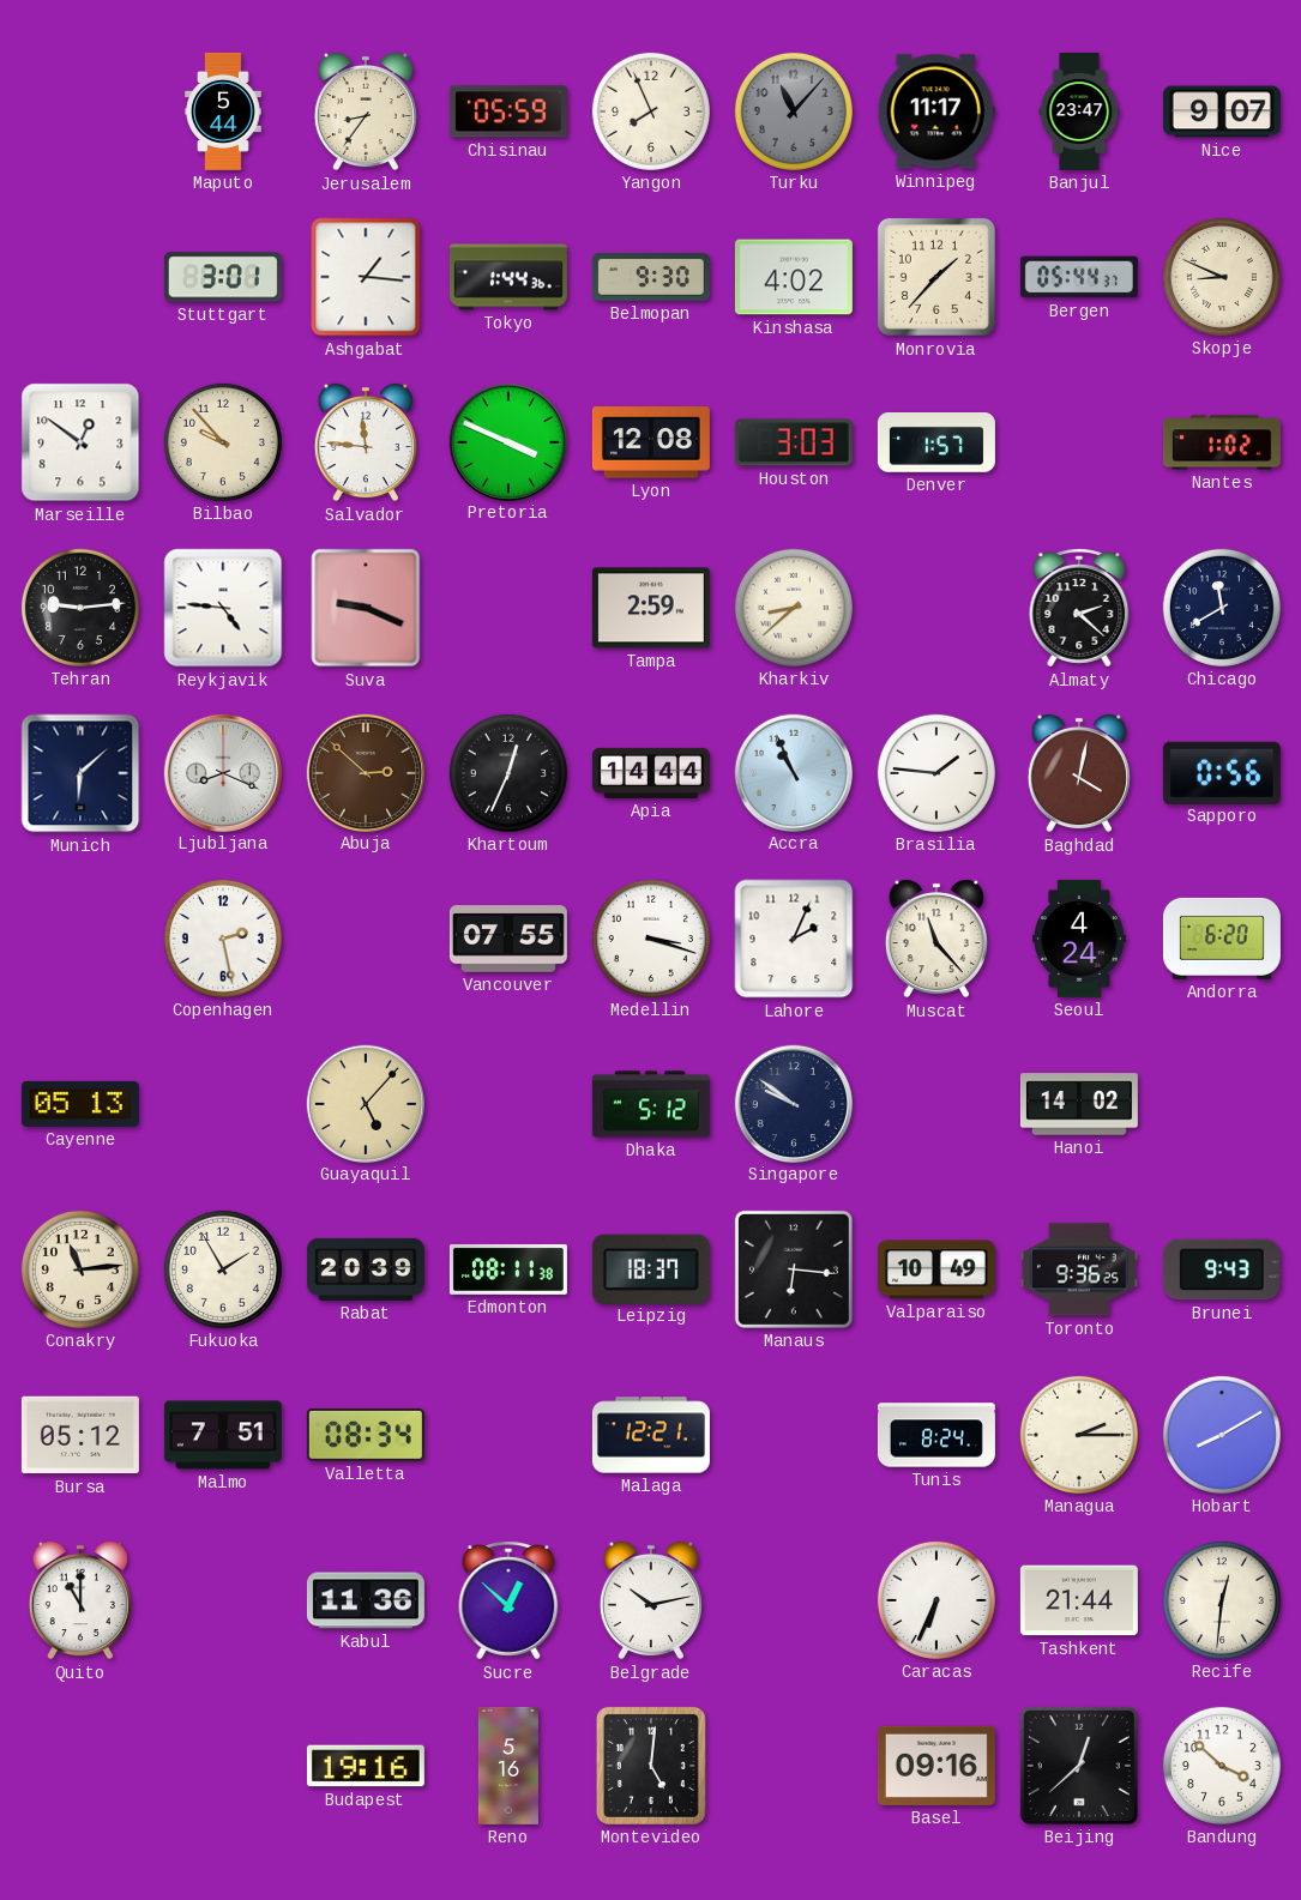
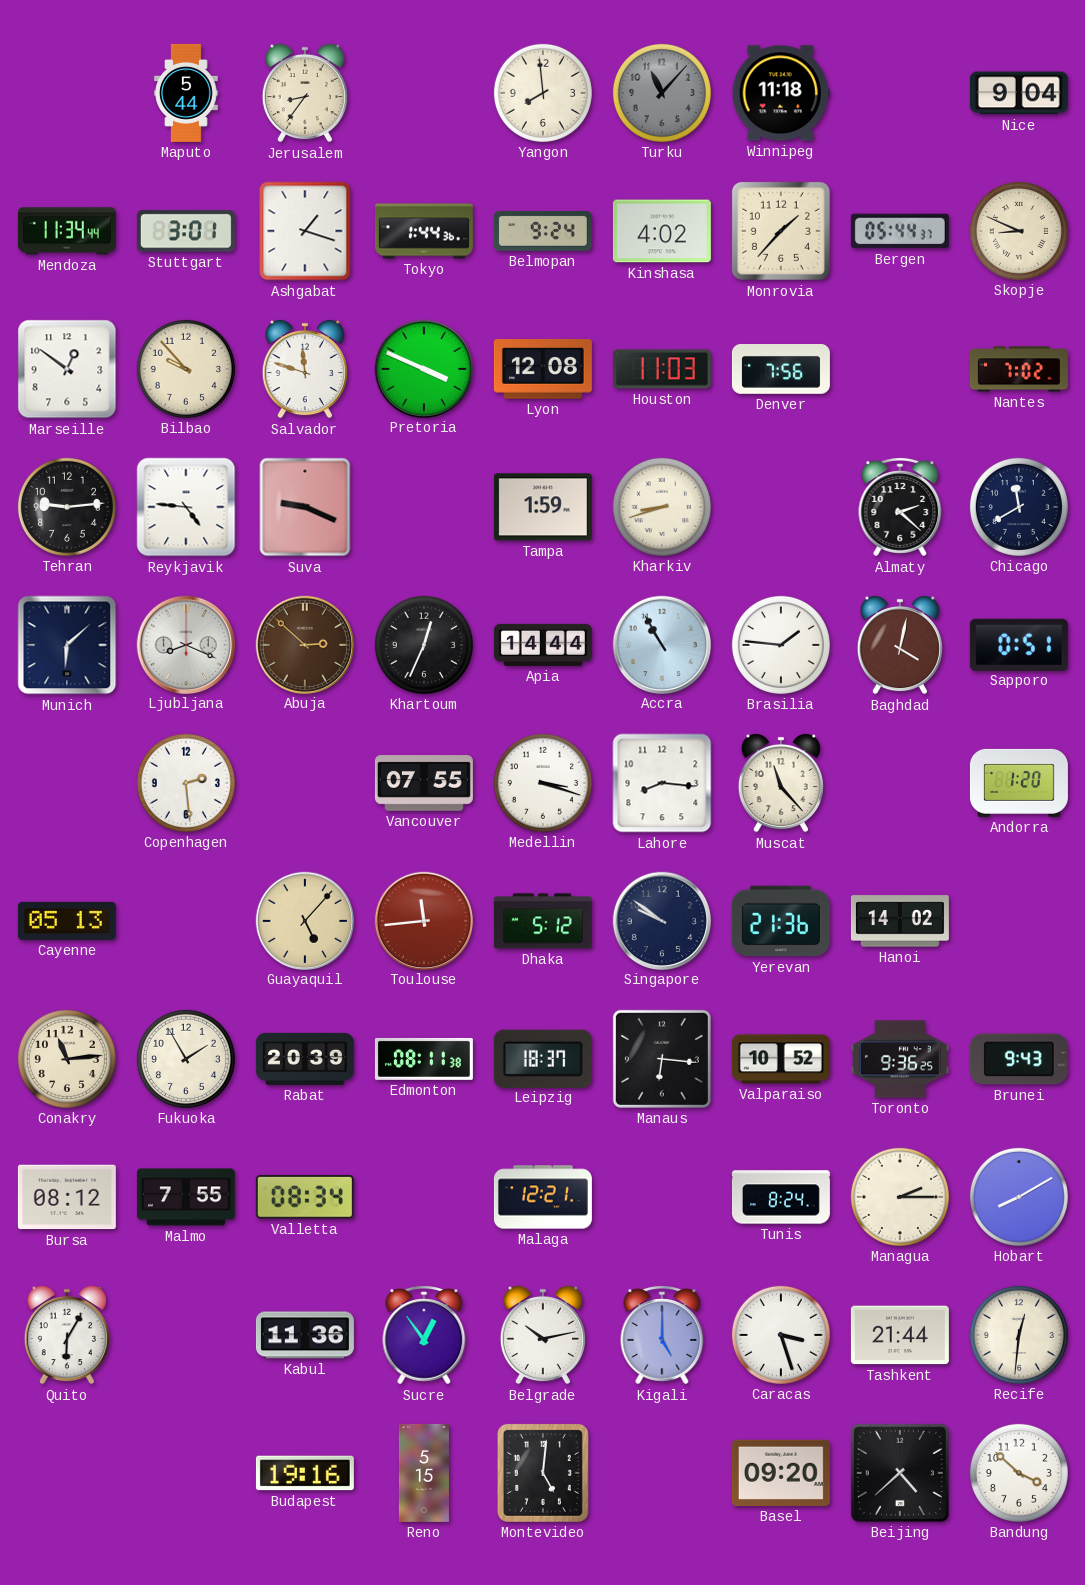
Chisinau: 05:59 -> none
Yangon: 7:56 -> 7:59
Winnipeg: 11:17 -> 11:18
Banjul: 23:47 -> none
Nice: 9:07 -> 9:04
Mendoza: none -> 11:34
Ashgabat: 1:16 -> 1:18
Belmopan: 9:30 -> 9:24
Salvador: 11:46 -> 11:48
Houston: 3:03 -> 11:03
Denver: 1:57 -> 7:56
Nantes: 1:02 -> 7:02
Tampa: 2:59 -> 1:59
Kharkiv: 8:38 -> 8:42
Accra: 10:56 -> 10:55
Sapporo: 0:56 -> 0:51
Copenhagen: 2:28 -> 2:29
Lahore: 2:04 -> 8:16
Seoul: 4:24 -> none
Andorra: 6:20 -> 1:20
Toulouse: none -> 11:44
Yerevan: none -> 21:36
Valparaiso: 10:49 -> 10:52
Bursa: 05:12 -> 08:12
Malmo: 7:51 -> 7:55
Quito: 11:00 -> 6:05
Sucre: 12:52 -> 12:54
Kigali: none -> 5:00
Caracas: 6:34 -> 3:27
Reno: 5:16 -> 5:15
Basel: 09:16 -> 09:20
Beijing: 12:38 -> 4:38
